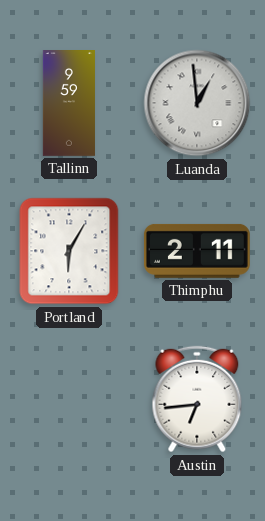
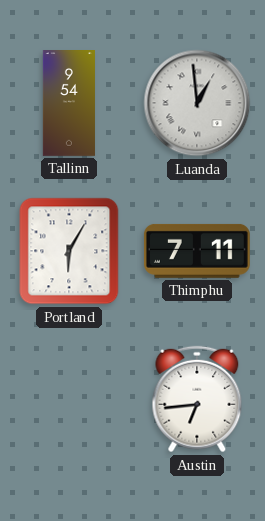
Tallinn: 9:59 -> 9:54
Thimphu: 2:11 -> 7:11
